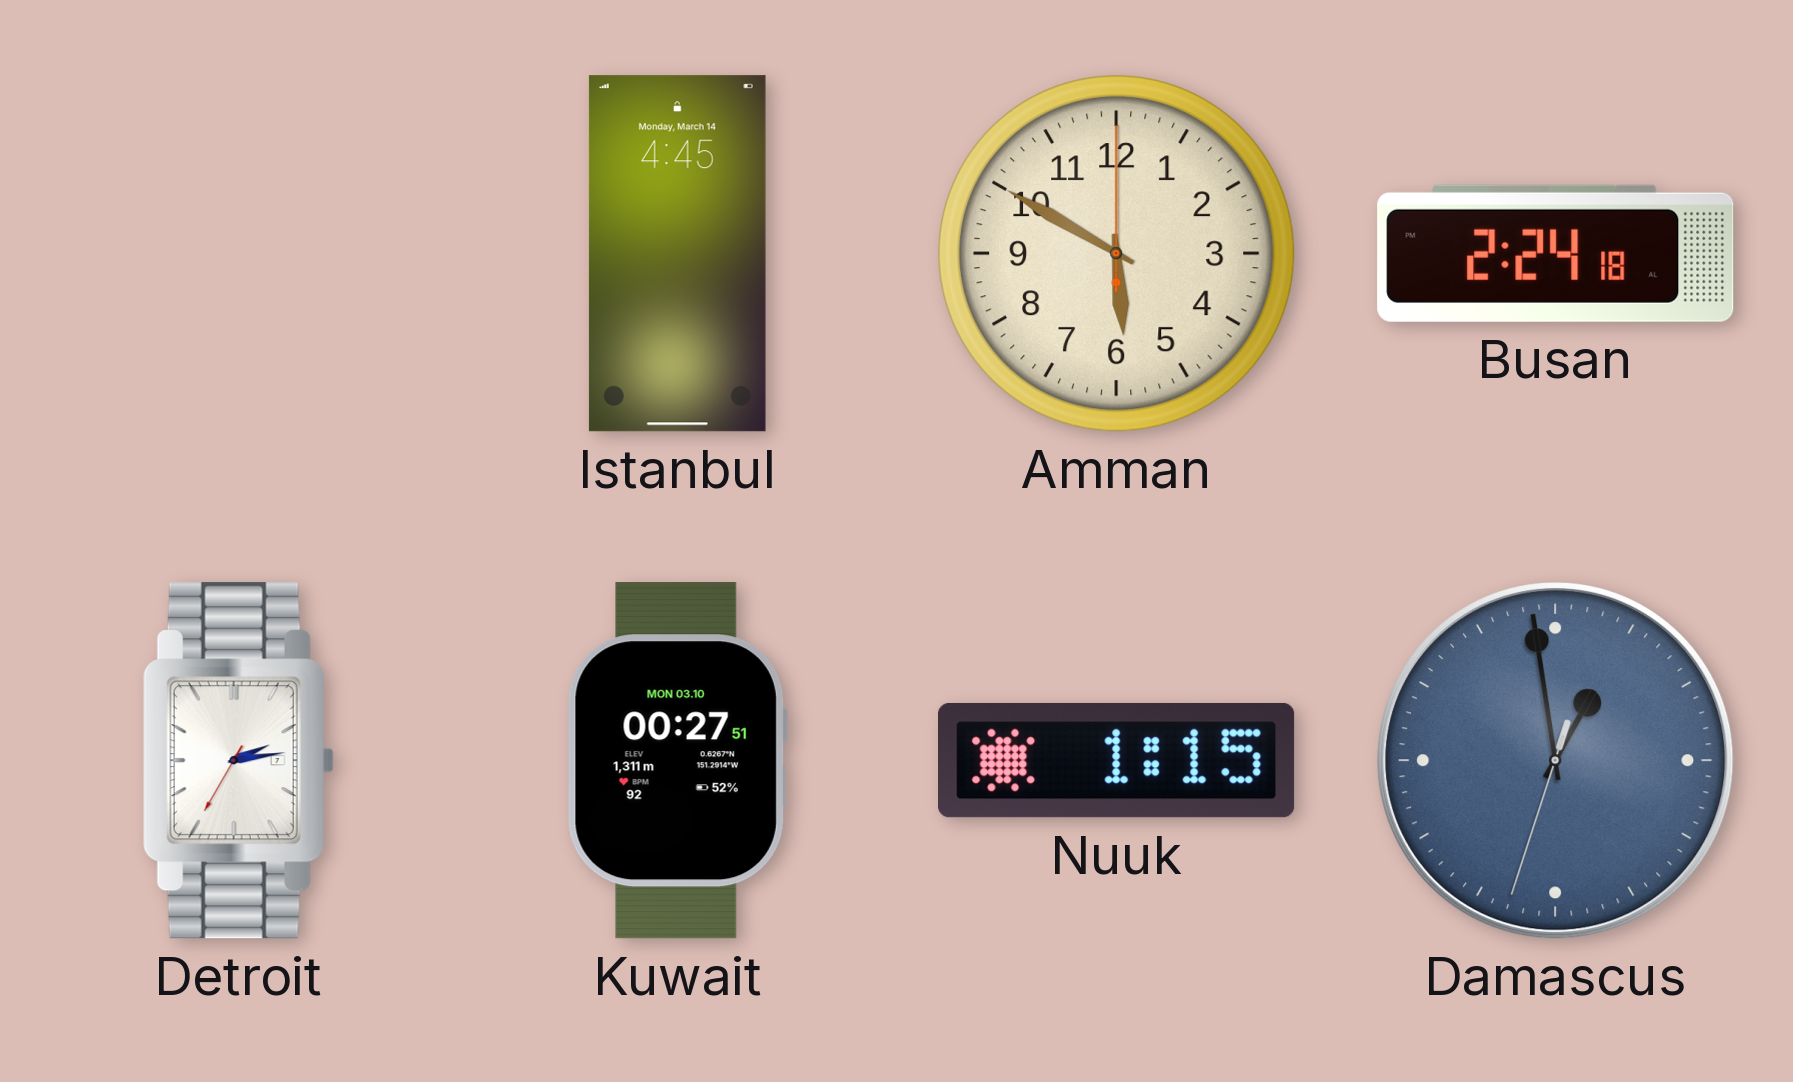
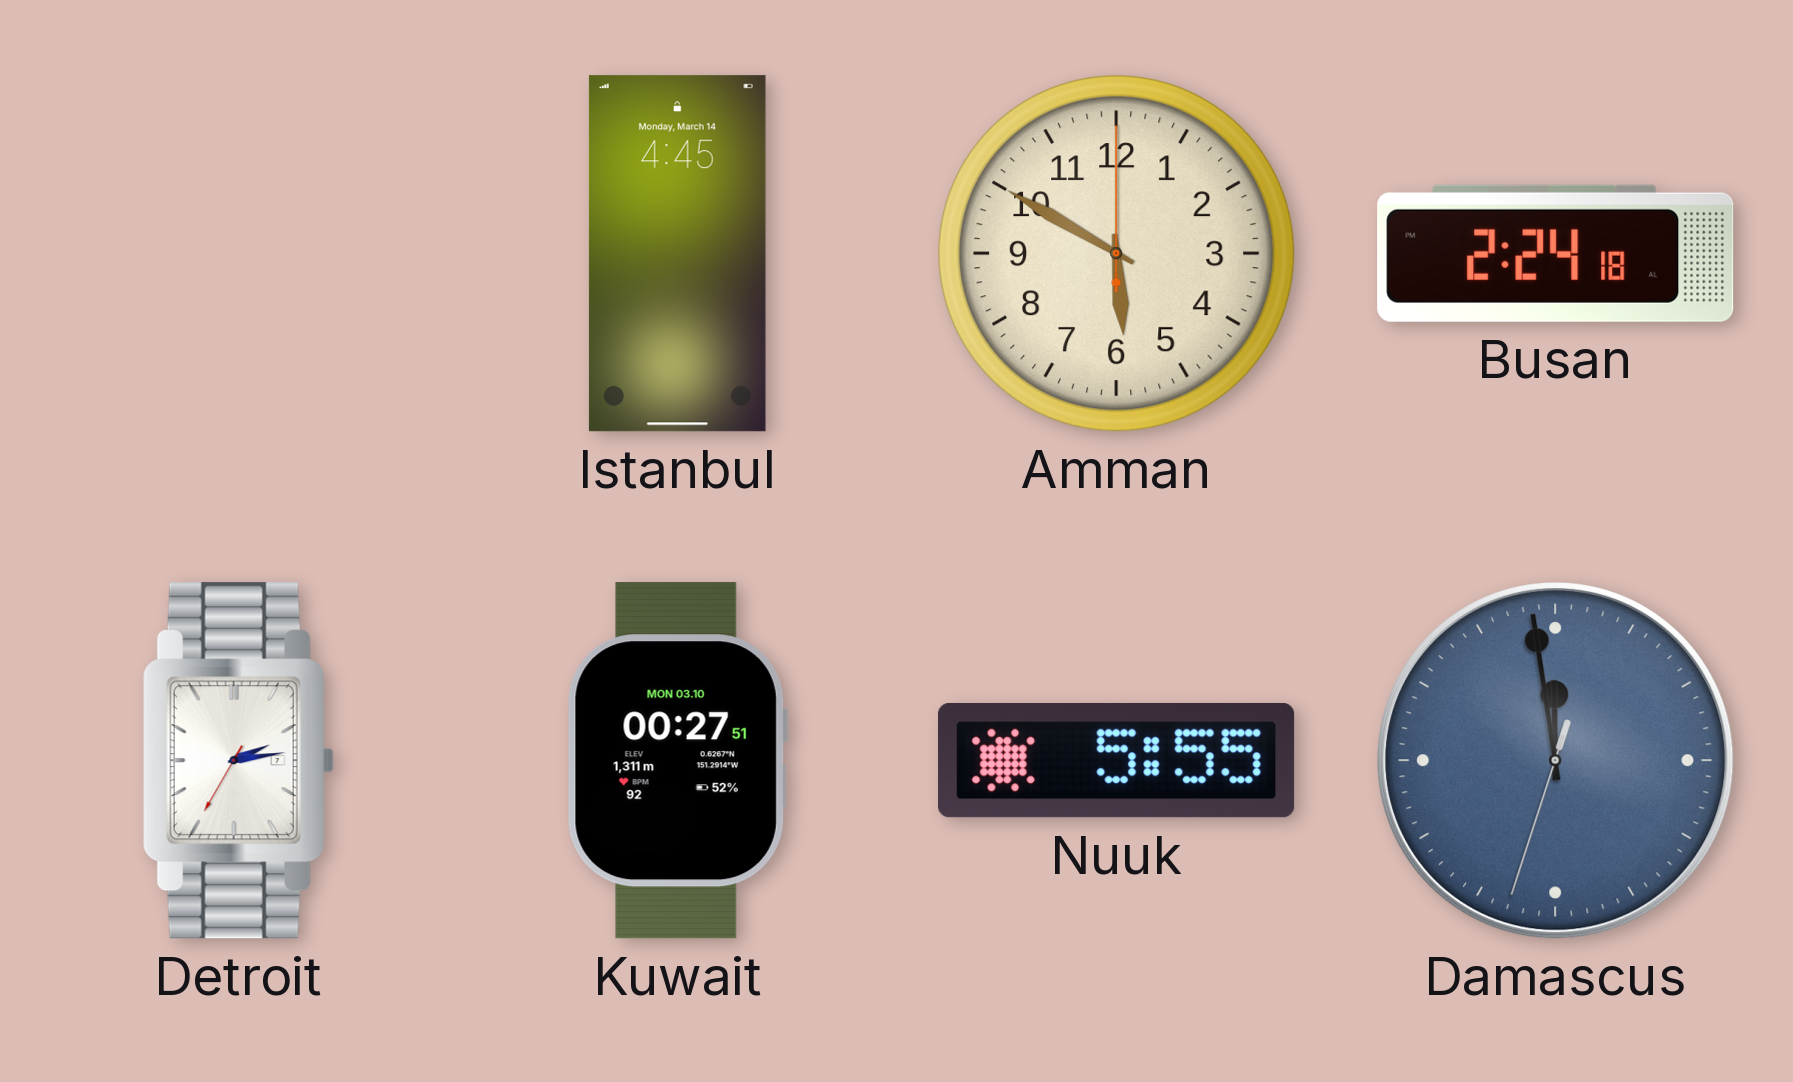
Nuuk: 1:15 -> 5:55
Damascus: 12:58 -> 11:58
